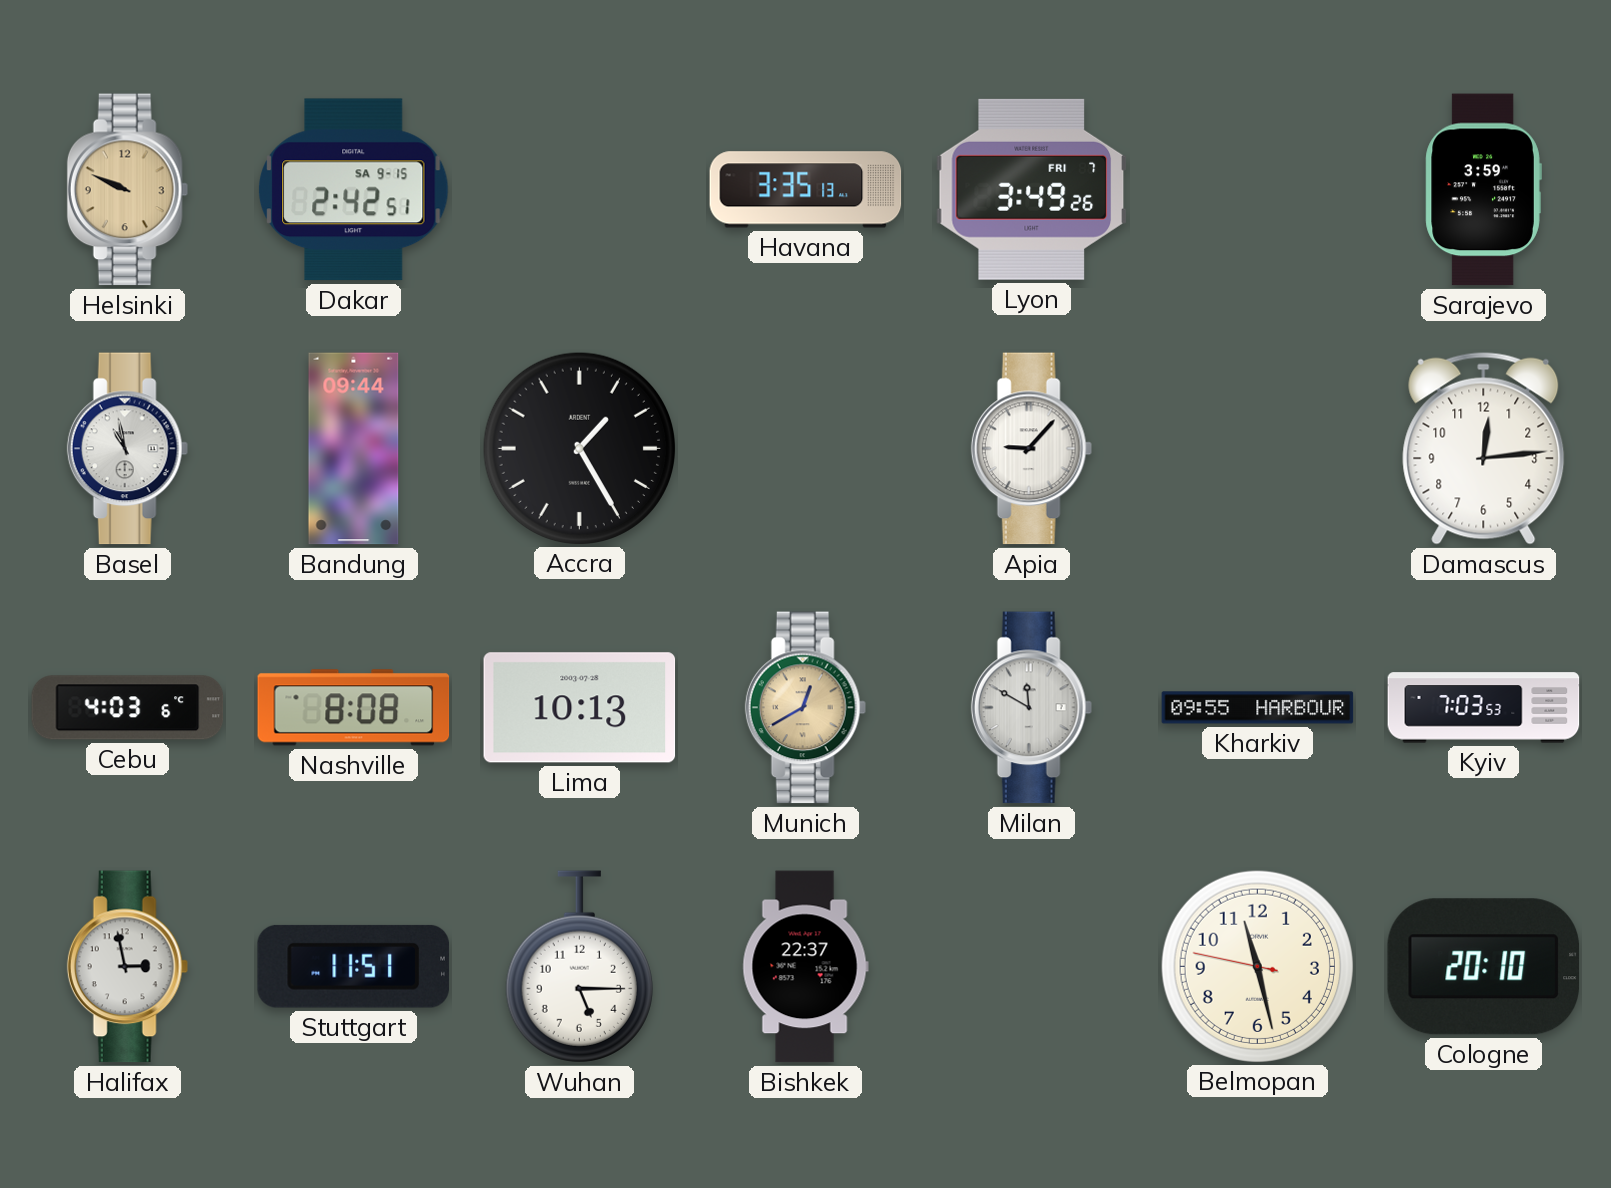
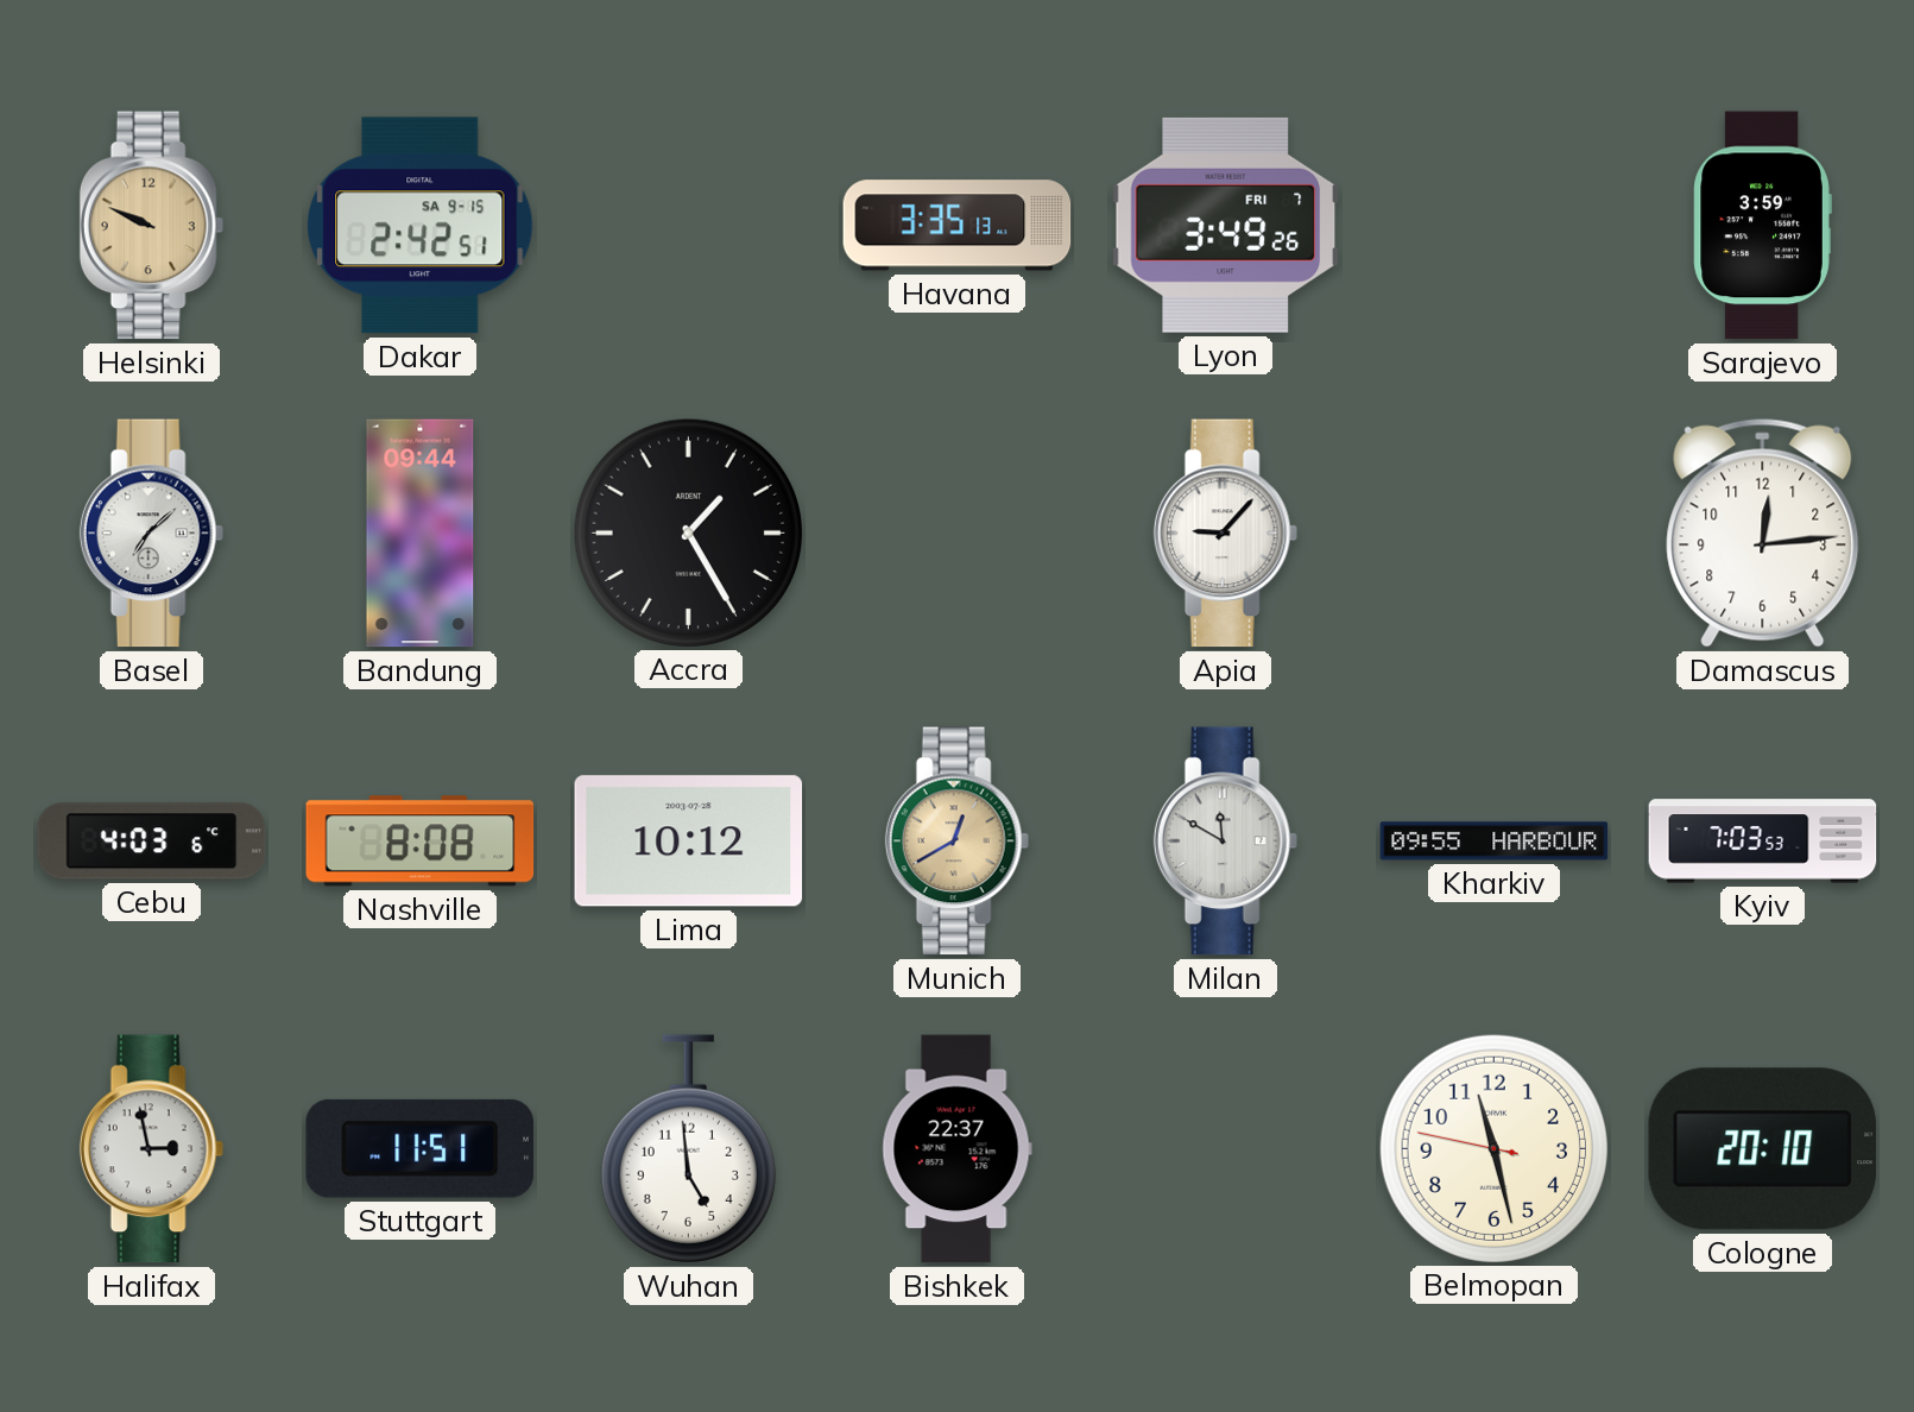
Basel: 10:58 -> 7:08
Lima: 10:13 -> 10:12
Wuhan: 5:15 -> 4:59
